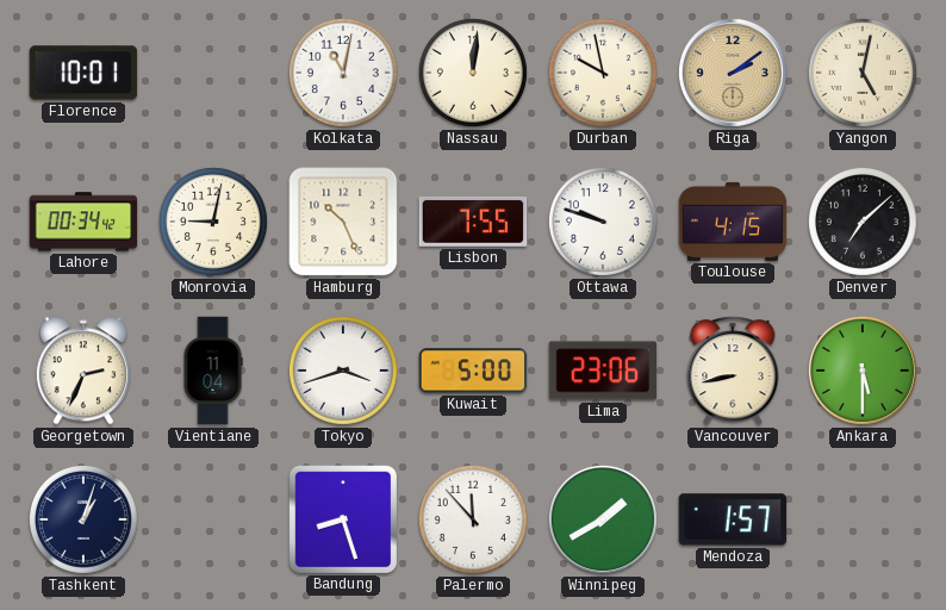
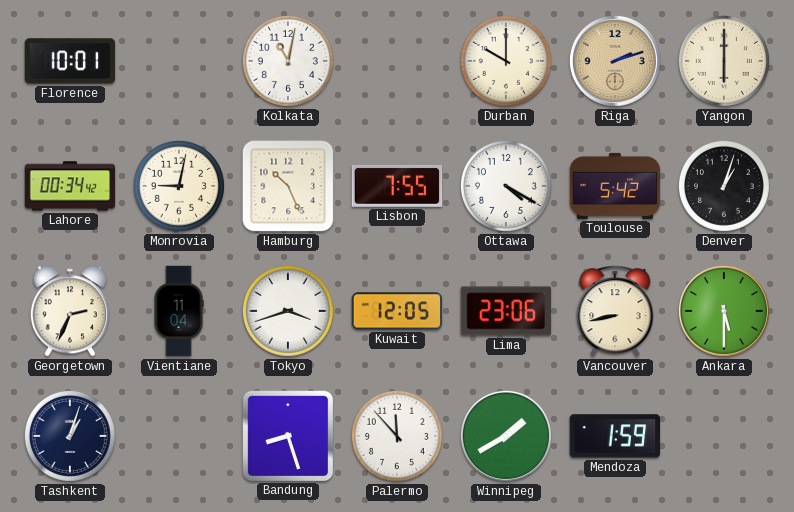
Nassau: 12:01 -> none
Durban: 9:58 -> 10:00
Riga: 2:09 -> 2:12
Yangon: 5:02 -> 6:00
Ottawa: 9:48 -> 4:20
Toulouse: 4:15 -> 5:42
Denver: 7:08 -> 1:03
Kuwait: 5:00 -> 12:05
Mendoza: 1:57 -> 1:59
